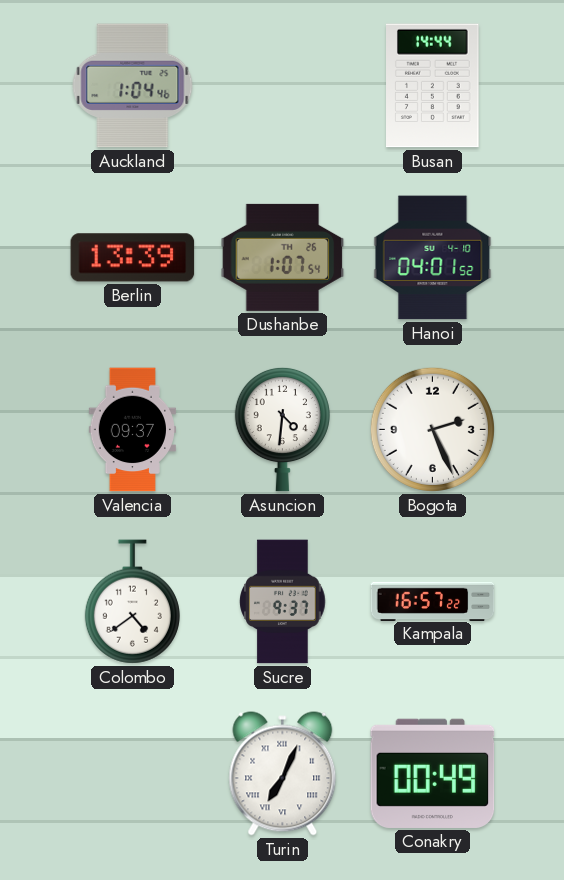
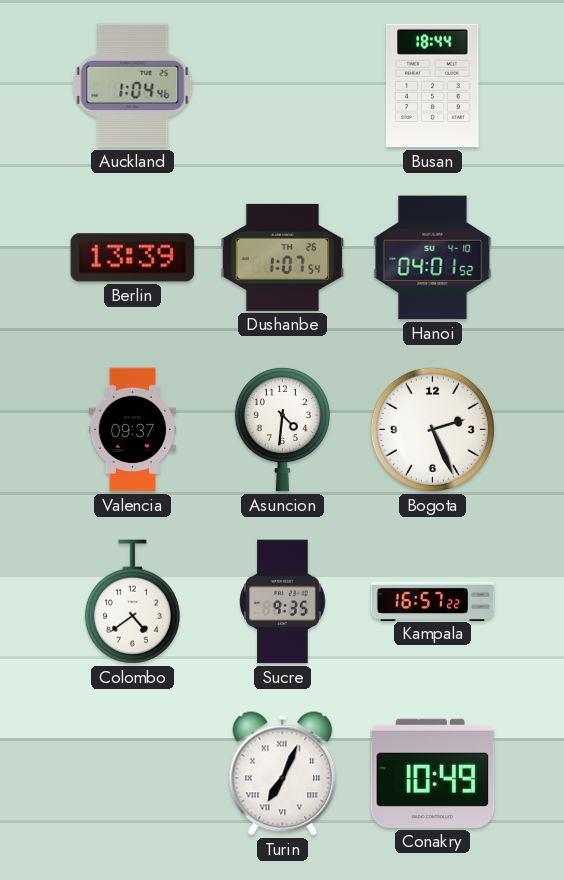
Busan: 14:44 -> 18:44
Sucre: 9:37 -> 9:35
Conakry: 00:49 -> 10:49
